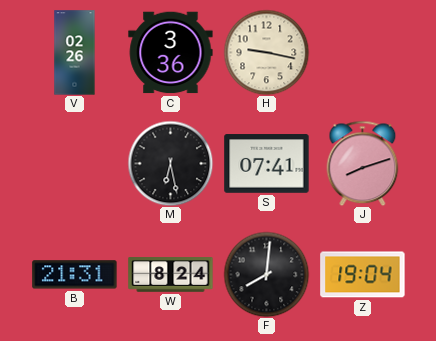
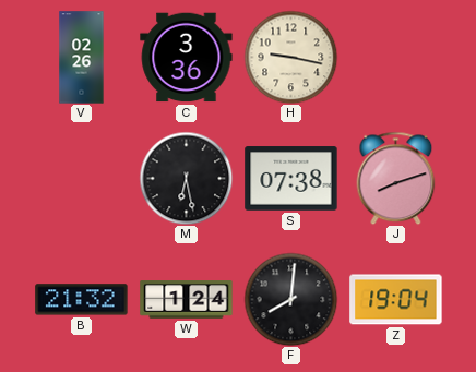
S: 07:41 -> 07:38
B: 21:31 -> 21:32
W: 8:24 -> 1:24
